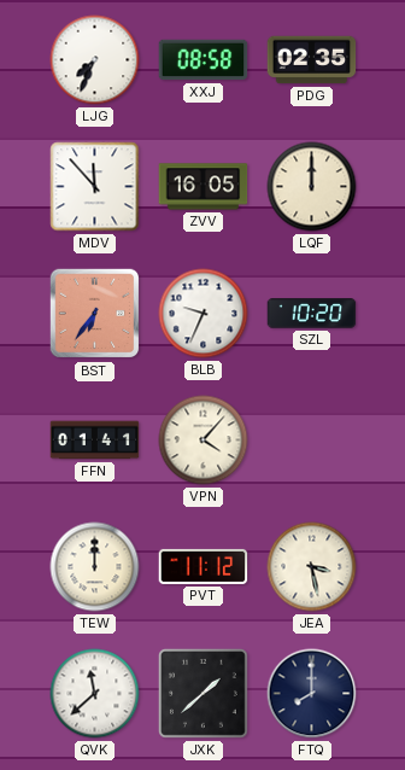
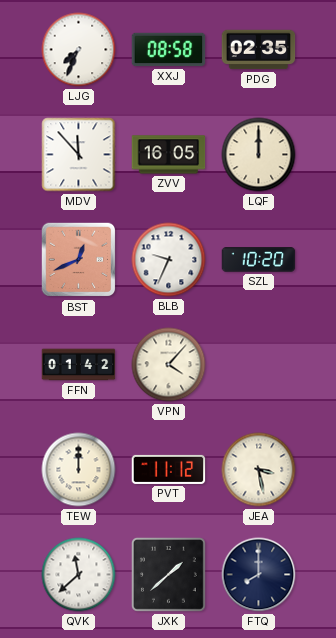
BST: 6:36 -> 12:41
FFN: 01:41 -> 01:42
